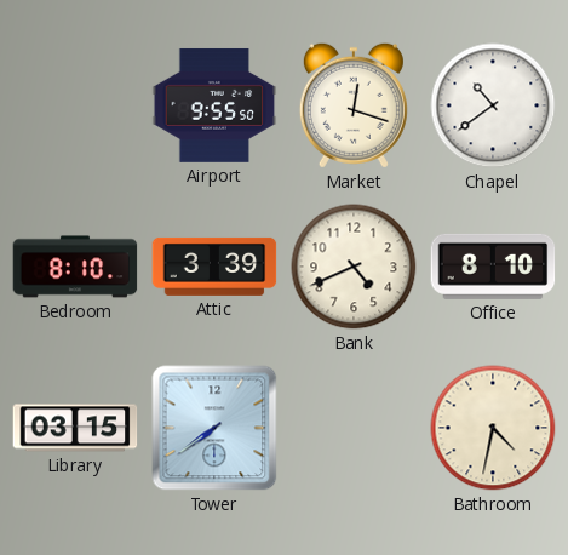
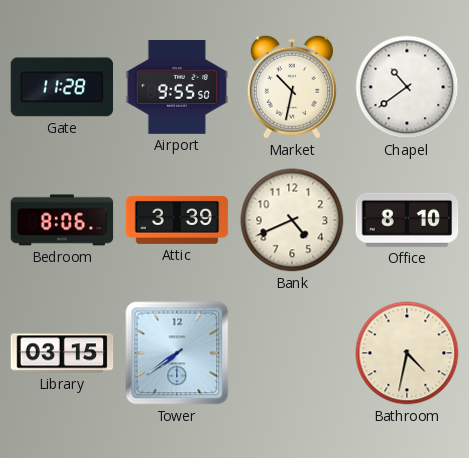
Gate: none -> 11:28
Market: 12:18 -> 10:32
Bedroom: 8:10 -> 8:06
